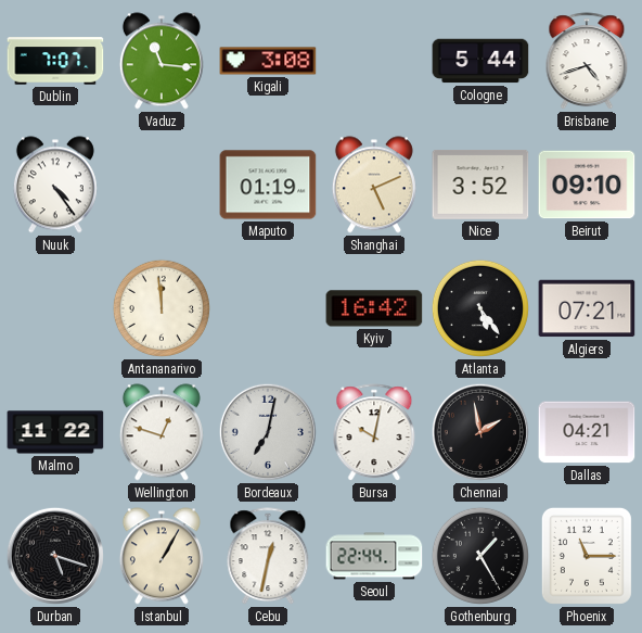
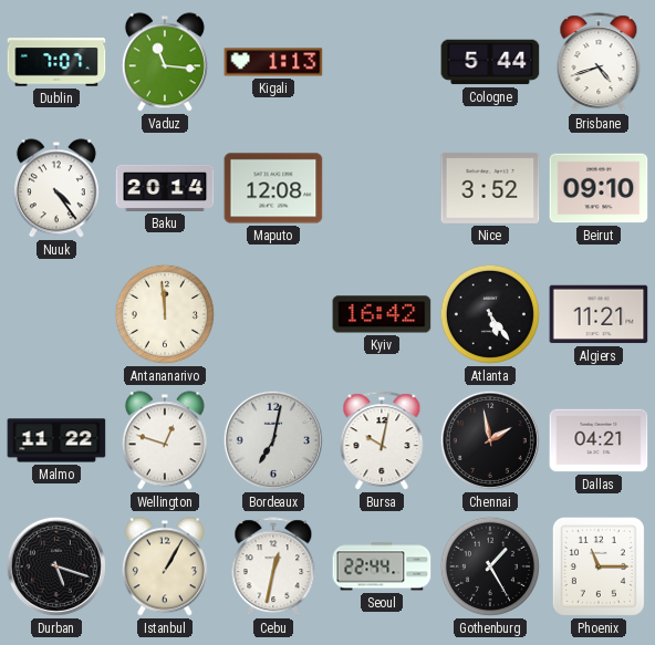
Kigali: 3:08 -> 1:13
Baku: none -> 20:14
Maputo: 01:19 -> 12:08
Shanghai: 5:11 -> none
Algiers: 07:21 -> 11:21
